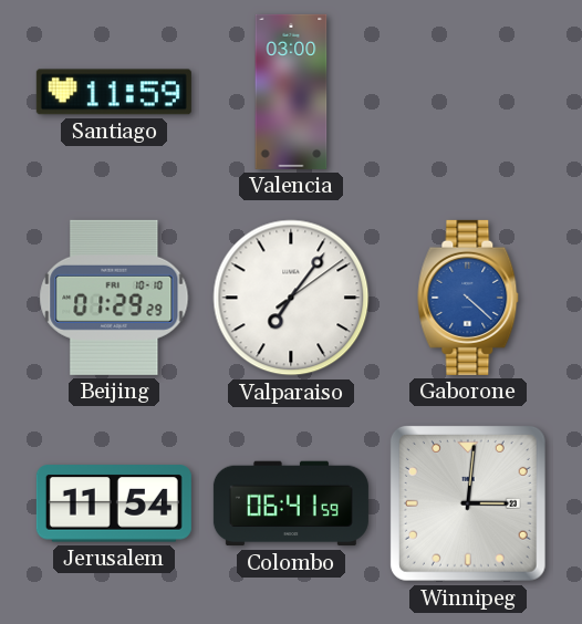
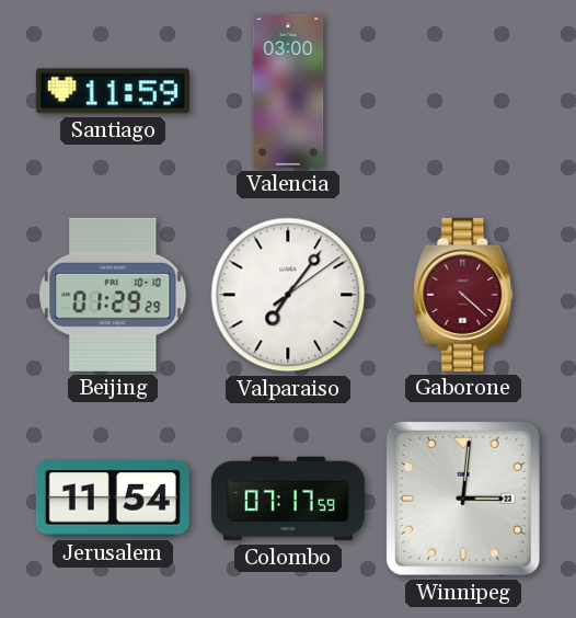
Gaborone dial: blue -> burgundy
Colombo: 06:41 -> 07:17
